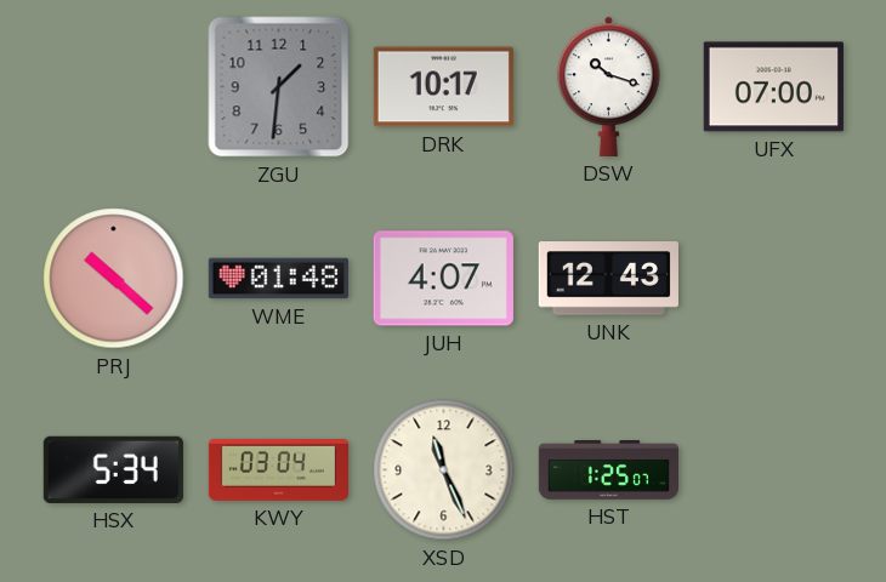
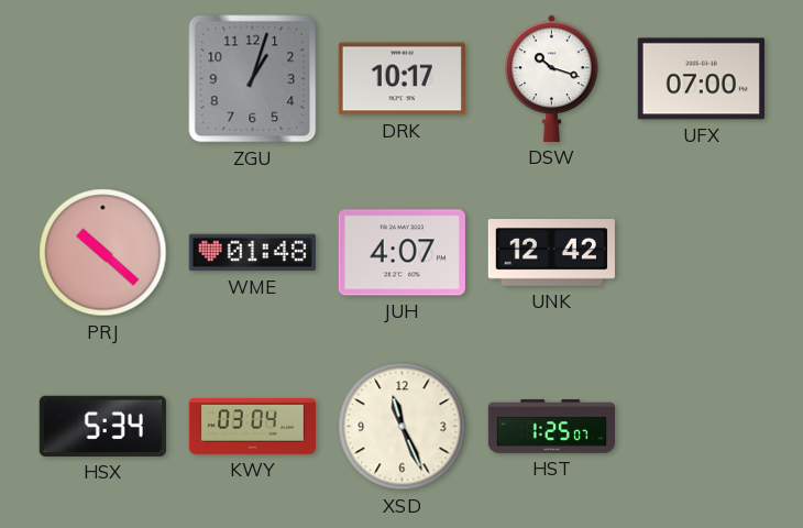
ZGU: 1:31 -> 1:03
UNK: 12:43 -> 12:42
